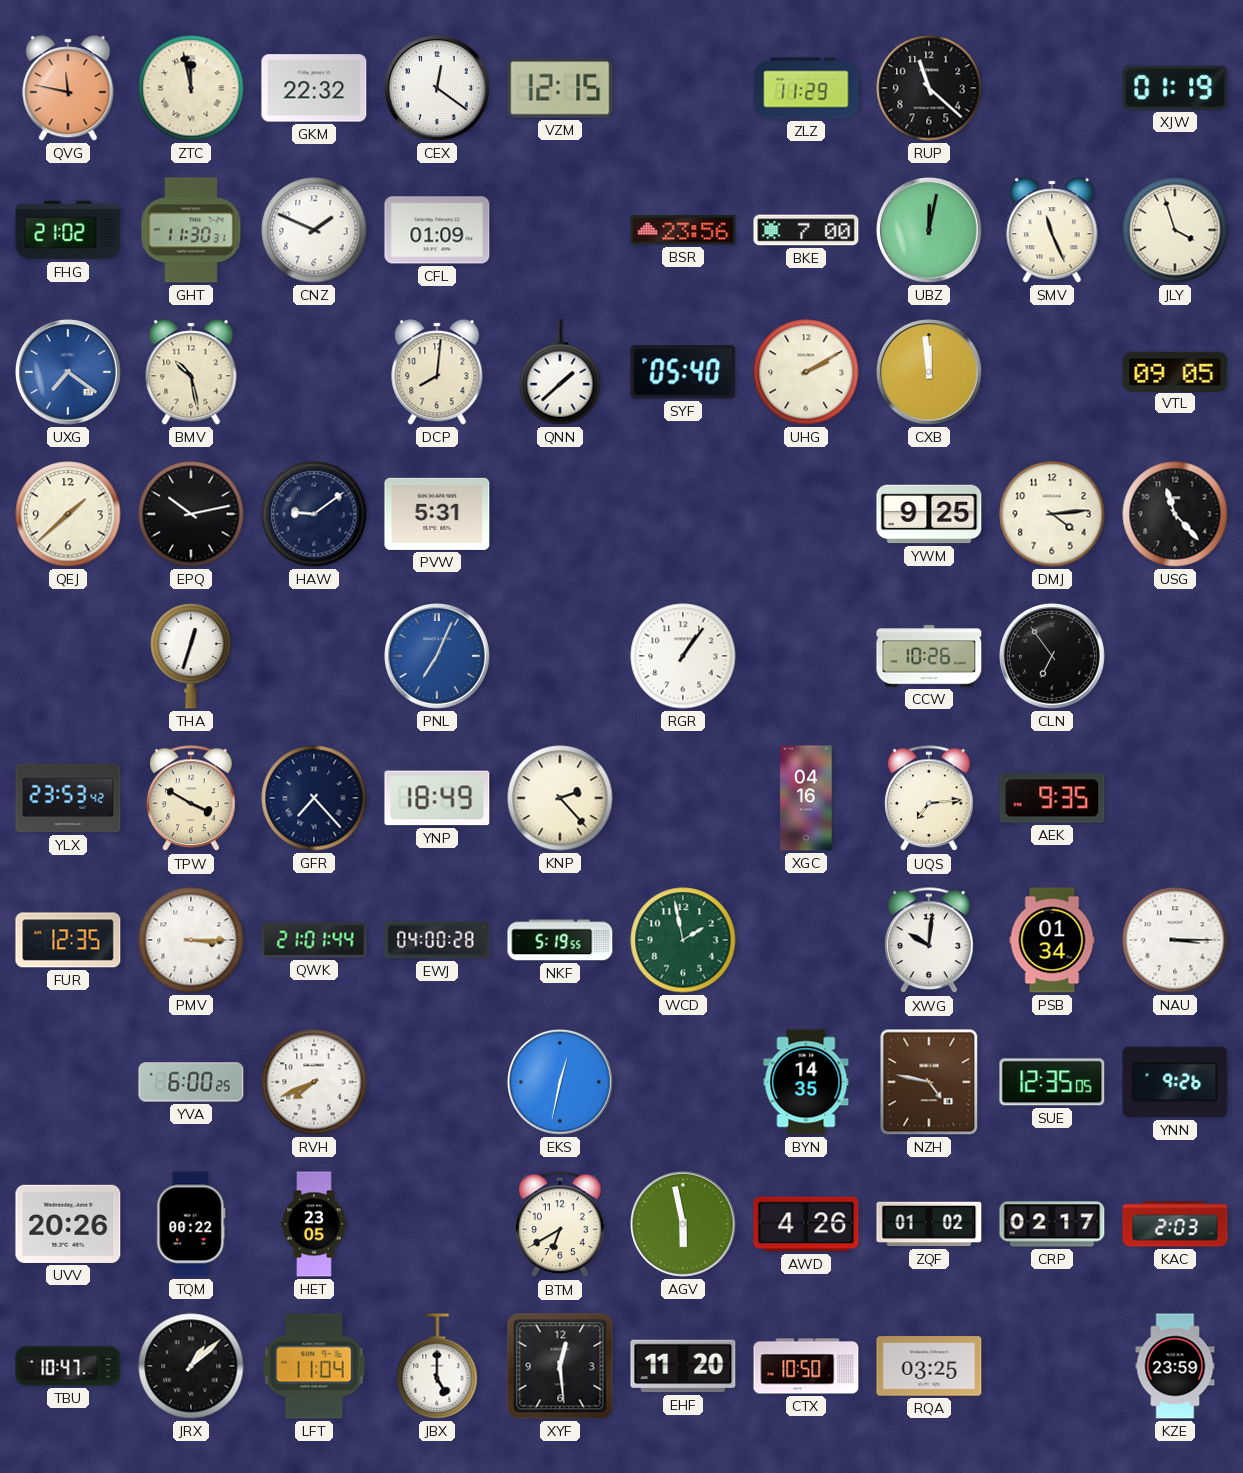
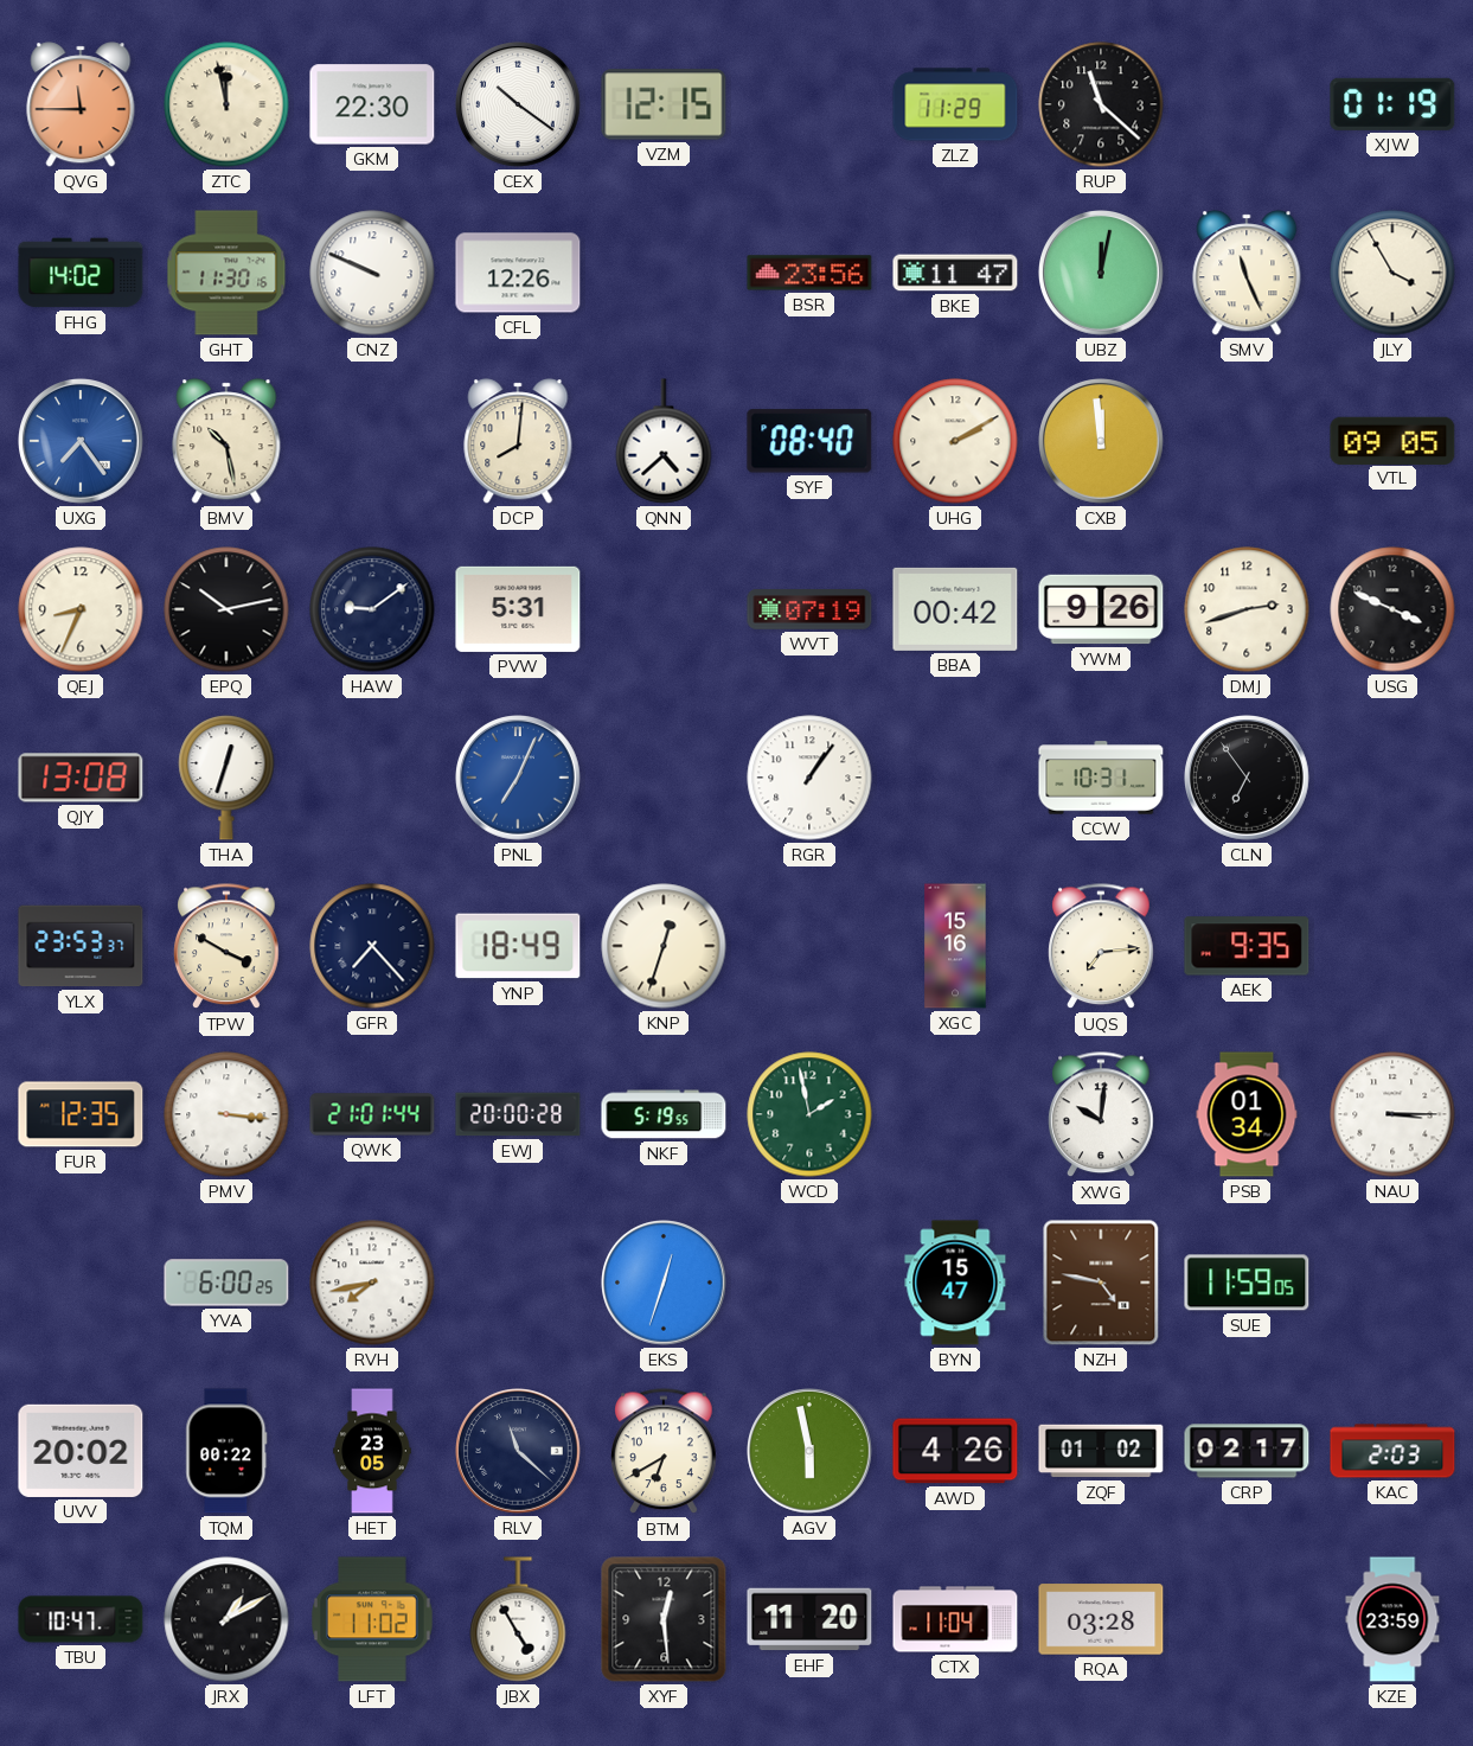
QVG: 11:47 -> 11:45
GKM: 22:32 -> 22:30
CEX: 12:21 -> 10:21
FHG: 21:02 -> 14:02
GHT: 11:30:31 -> 11:30:16
CNZ: 1:49 -> 9:49
CFL: 01:09 -> 12:26
BKE: 7:00 -> 11:47
JLY: 3:57 -> 3:55
UXG: 7:21 -> 7:24
QNN: 1:38 -> 4:38
SYF: 05:40 -> 08:40
QEJ: 1:38 -> 8:34
WVT: none -> 07:19
BBA: none -> 00:42
YWM: 9:25 -> 9:26
DMJ: 4:14 -> 2:42
USG: 11:23 -> 3:49
QJY: none -> 13:08
CCW: 10:26 -> 10:31
YLX: 23:53:42 -> 23:53:37
KNP: 2:23 -> 12:33
XGC: 04:16 -> 15:16
PMV: 3:15 -> 3:16
EWJ: 04:00 -> 20:00
RVH: 7:41 -> 7:43
EKS: 12:32 -> 12:33
BYN: 14:35 -> 15:47
SUE: 12:35 -> 11:59
YNN: 9:26 -> none
UVV: 20:26 -> 20:02
RLV: none -> 11:22
JRX: 1:08 -> 1:10
LFT: 11:04 -> 11:02
JBX: 5:00 -> 4:55
CTX: 10:50 -> 11:04
RQA: 03:25 -> 03:28
